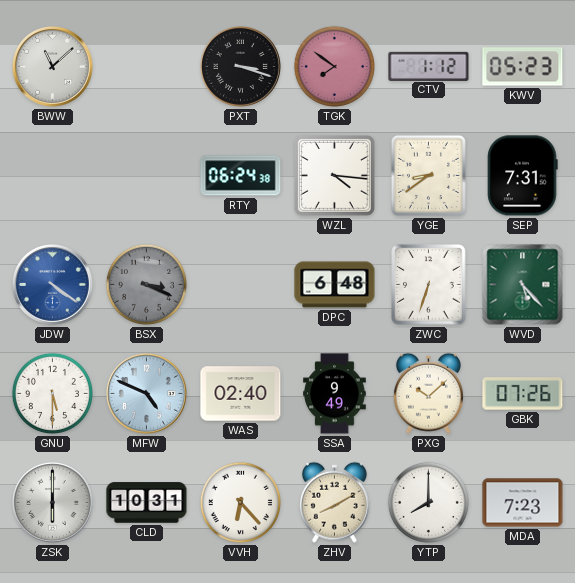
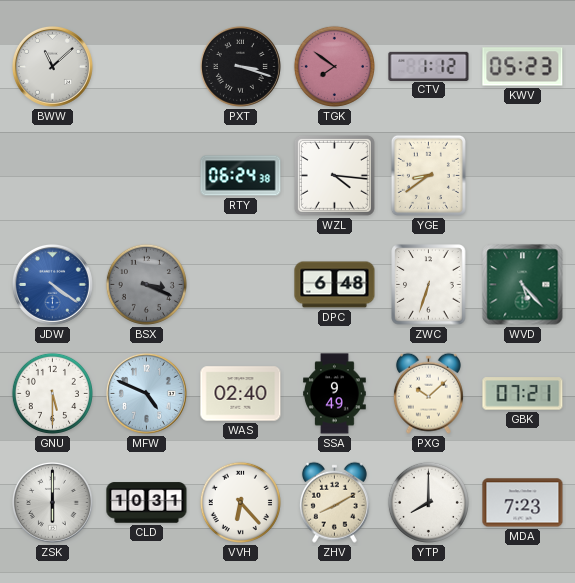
SEP: 7:31 -> none
GBK: 07:26 -> 07:21
